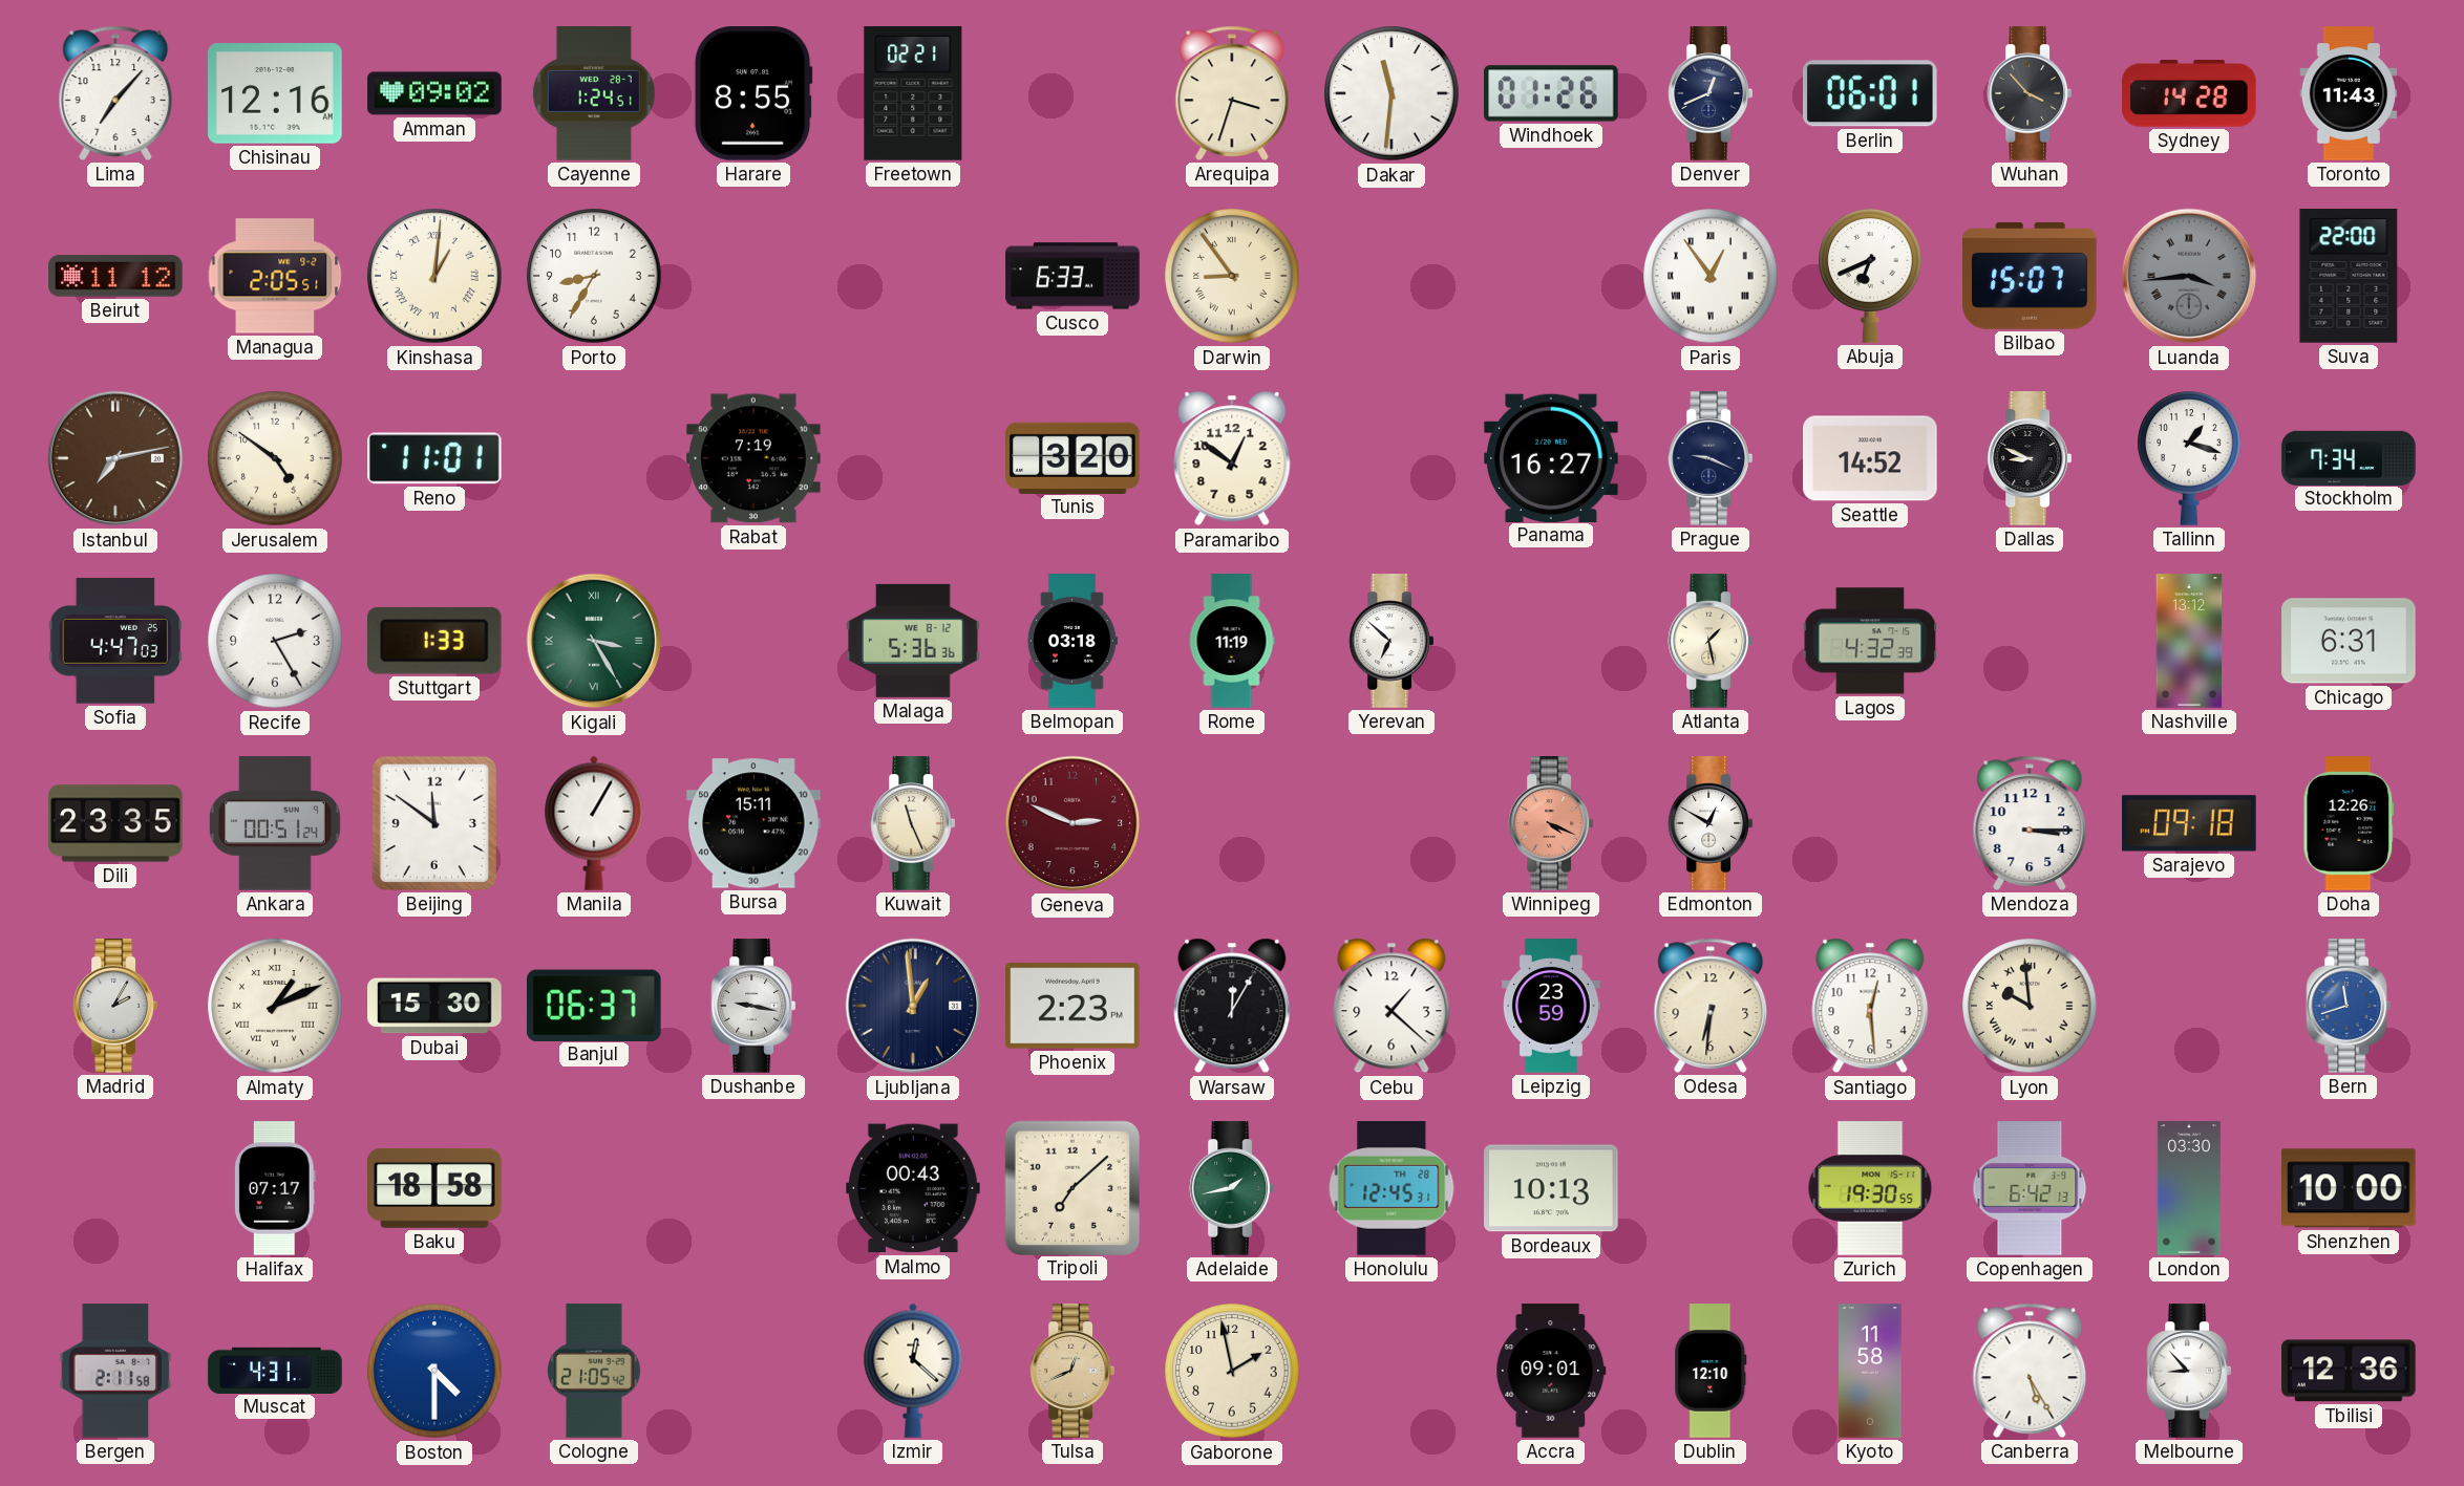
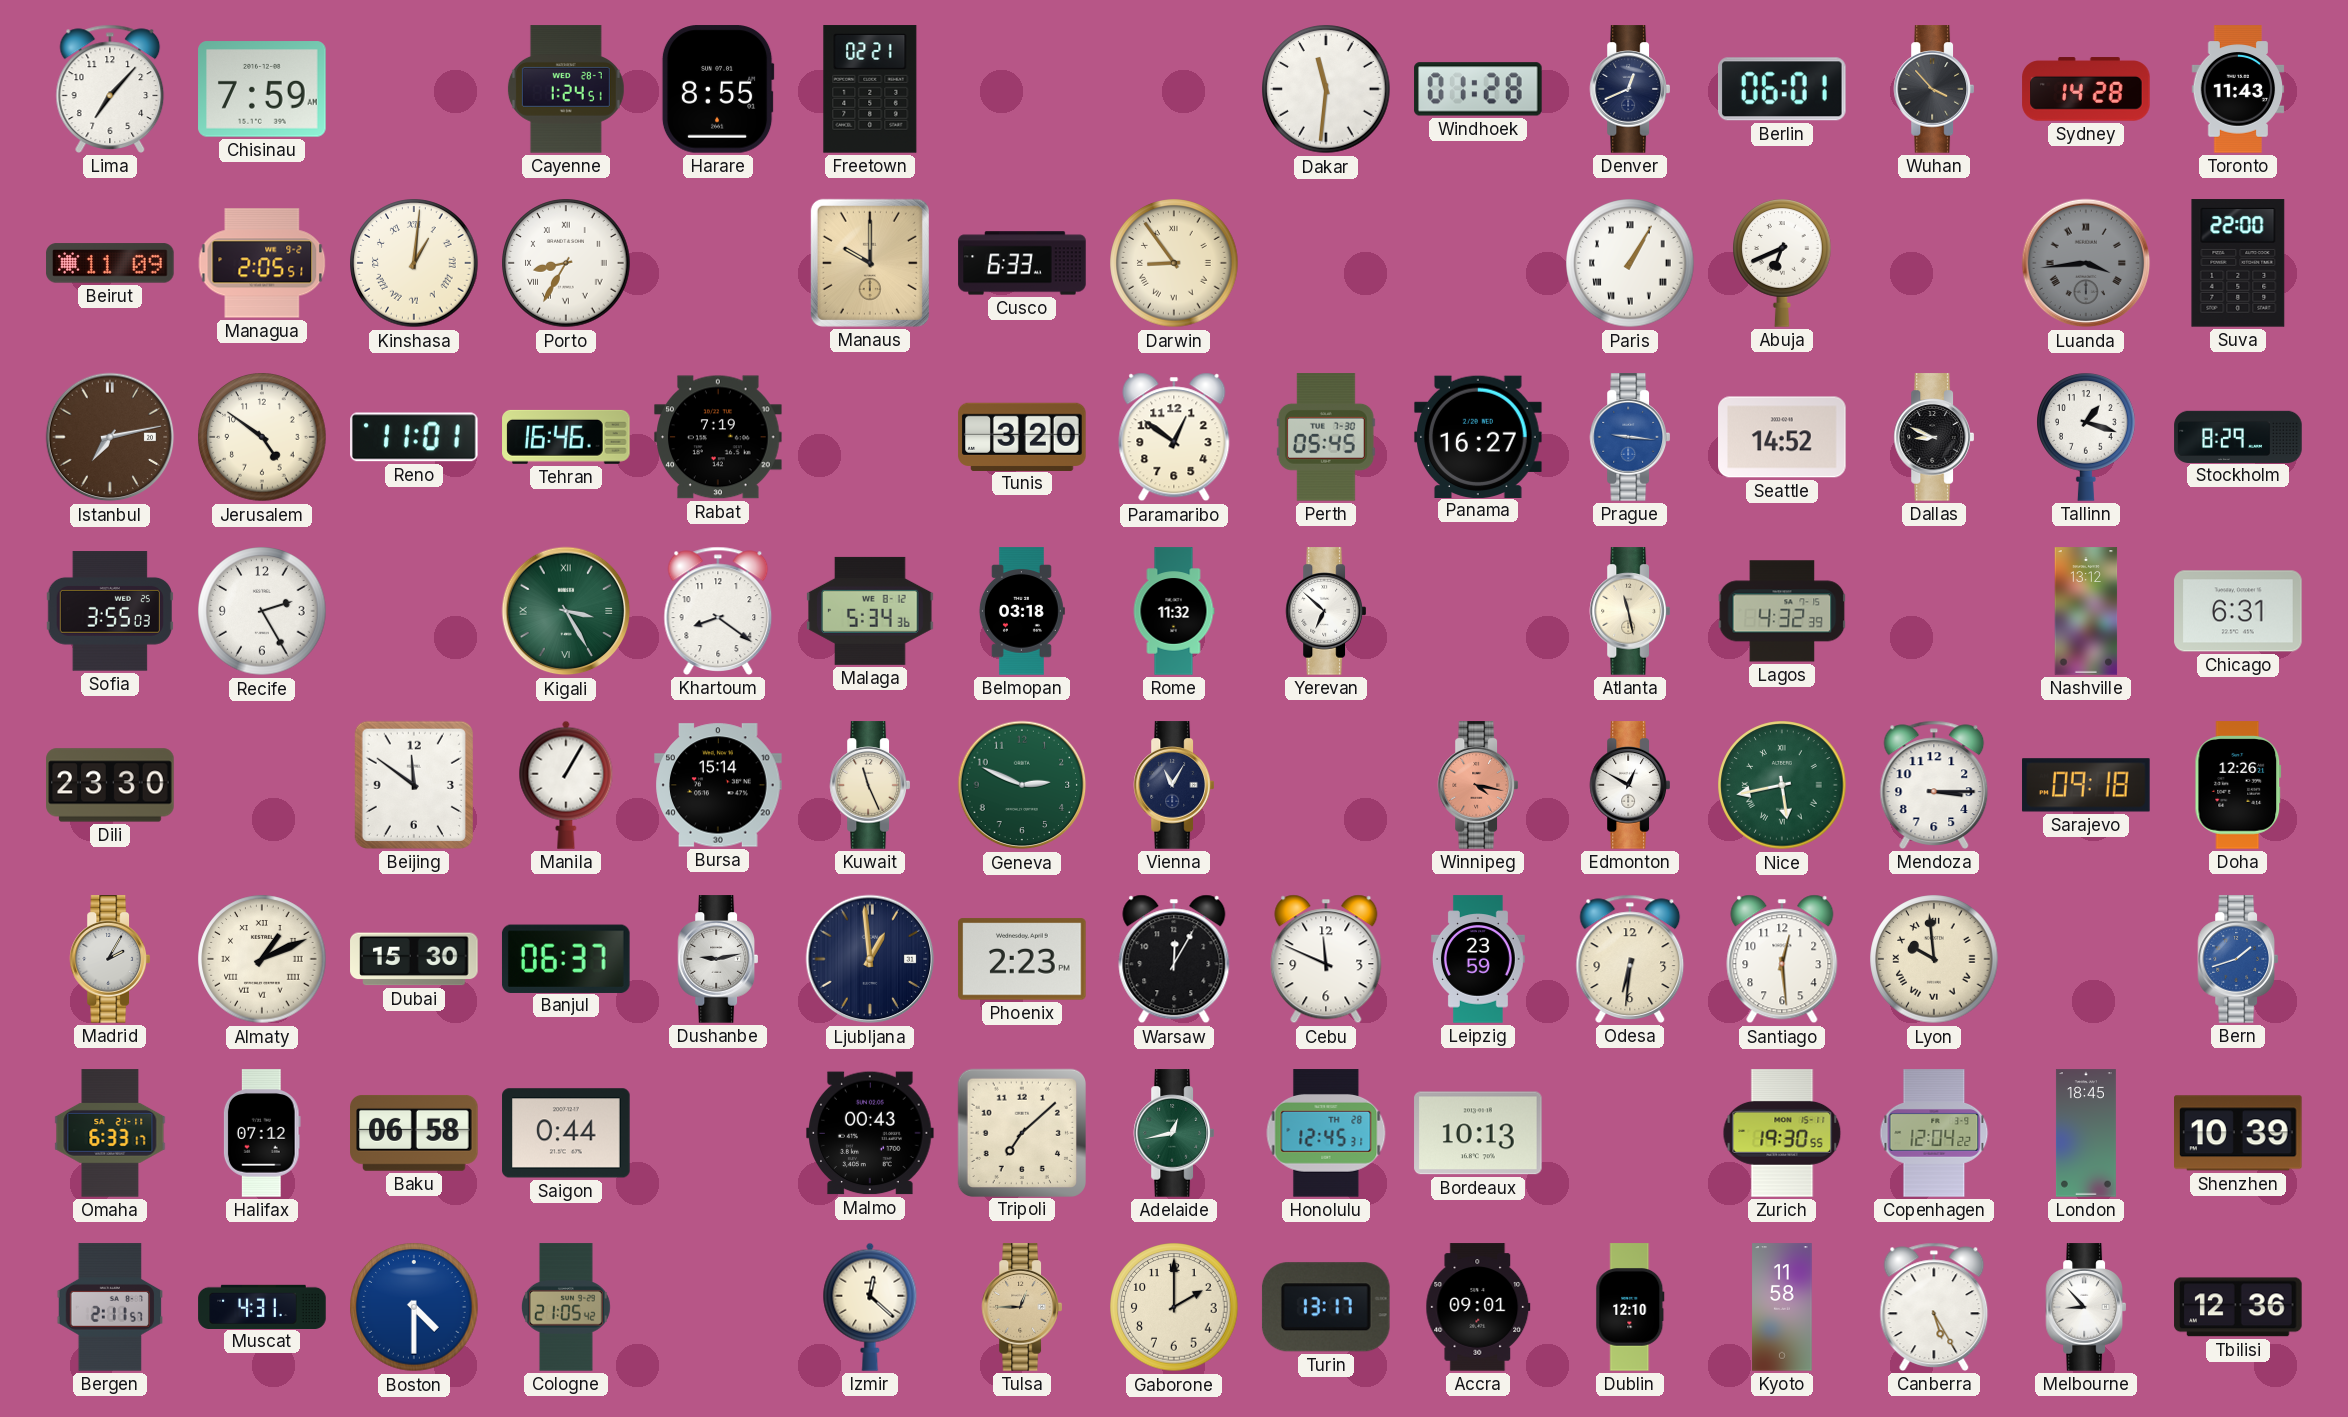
Chisinau: 12:16 -> 7:59
Amman: 09:02 -> none
Arequipa: 3:33 -> none
Windhoek: 01:26 -> 01:28
Beirut: 11:12 -> 11:09
Porto numerals: Arabic -> Roman
Manaus: none -> 10:00
Paris: 12:54 -> 1:05
Bilbao: 15:07 -> none
Tehran: none -> 16:46
Perth: none -> 05:45
Prague: 9:19 -> 9:16
Prague dial: navy -> blue
Stockholm: 7:34 -> 8:29
Sofia: 4:47 -> 3:55
Stuttgart: 1:33 -> none
Khartoum: none -> 8:21
Malaga: 5:36 -> 5:34
Rome: 11:19 -> 11:32
Atlanta: 1:28 -> 11:28
Dili: 23:35 -> 23:30
Ankara: 00:51 -> none
Bursa: 15:11 -> 15:14
Geneva dial: burgundy -> green
Vienna: none -> 11:05
Winnipeg: 4:19 -> 4:17
Nice: none -> 5:43
Dushanbe: 9:17 -> 9:13
Cebu: 1:22 -> 11:49
Bern: 11:42 -> 1:42
Omaha: none -> 6:33
Halifax: 07:17 -> 07:12
Baku: 18:58 -> 06:58
Saigon: none -> 0:44
Adelaide: 1:43 -> 12:43
Copenhagen: 6:42 -> 12:04
London: 03:30 -> 18:45
Shenzhen: 10:00 -> 10:39
Bergen: 2:11:58 -> 2:11:57
Tulsa: 12:41 -> 12:45
Gaborone: 1:58 -> 2:00
Turin: none -> 13:17
